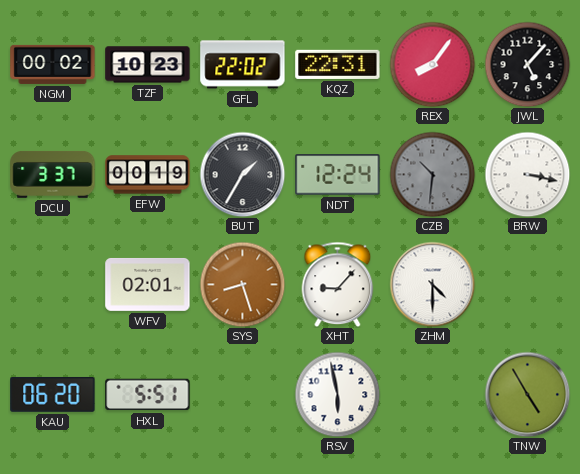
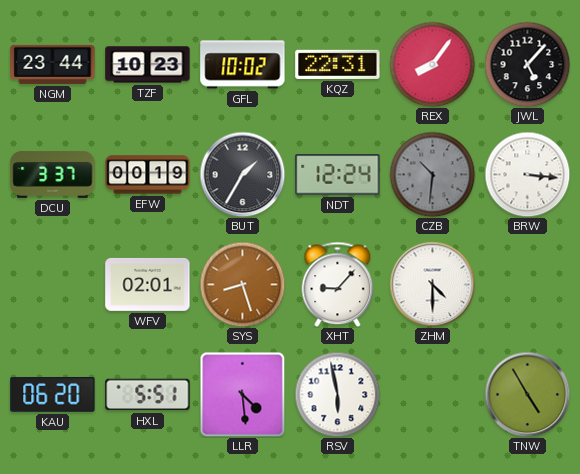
NGM: 00:02 -> 23:44
GFL: 22:02 -> 10:02
BRW: 3:17 -> 3:16
LLR: none -> 4:29
